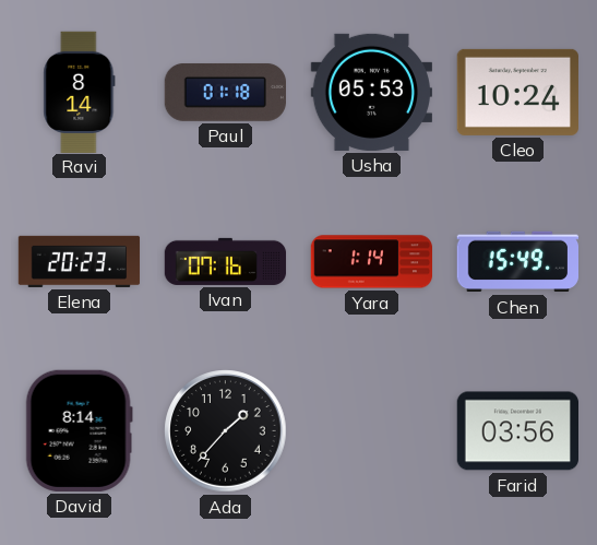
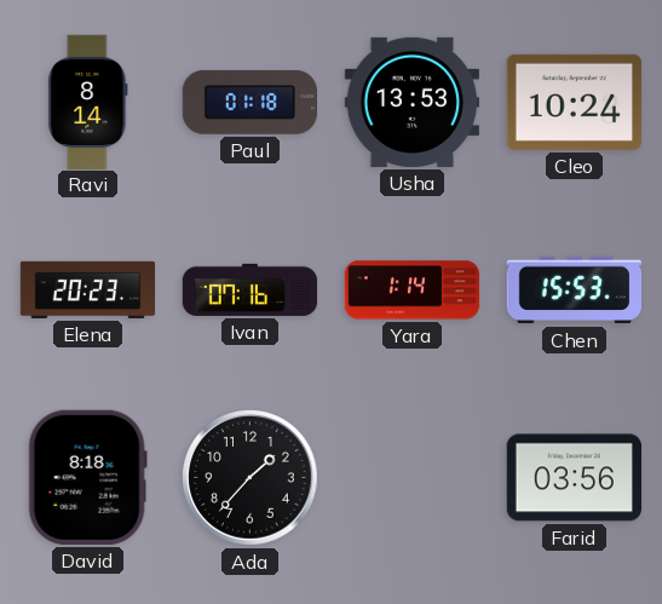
Usha: 05:53 -> 13:53
Chen: 15:49 -> 15:53
David: 8:14 -> 8:18
